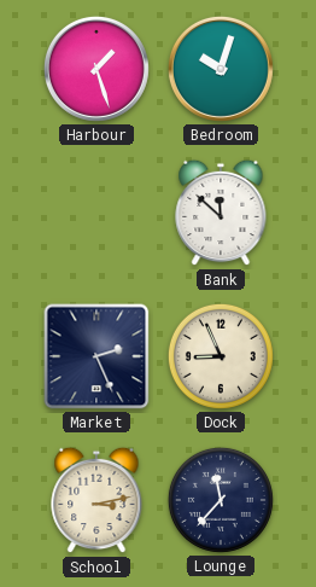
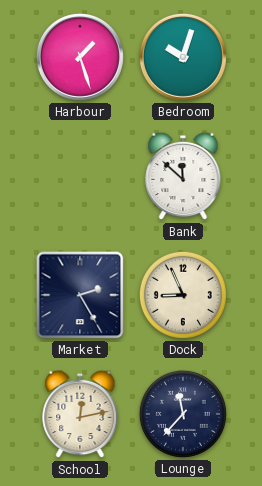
Market: 2:26 -> 2:25
School: 3:13 -> 12:13
